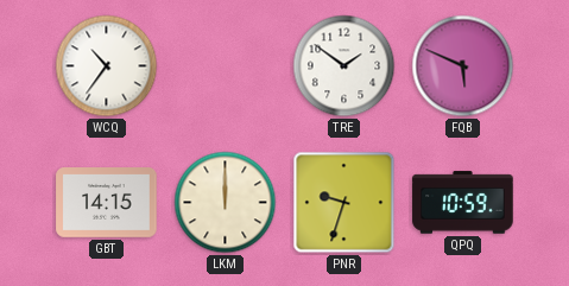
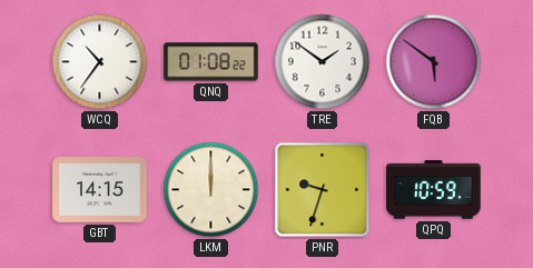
QNQ: none -> 01:08
FQB: 5:49 -> 5:51
